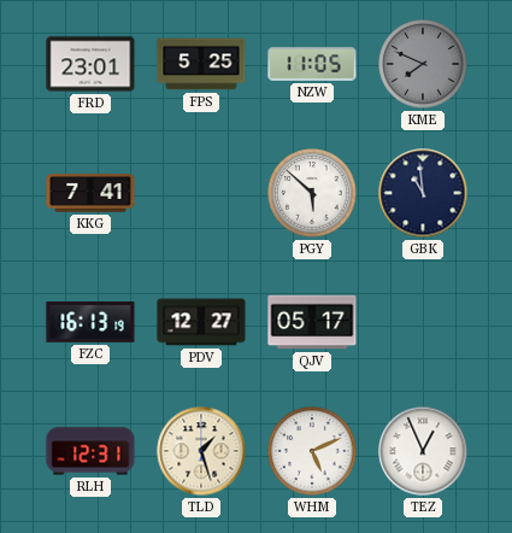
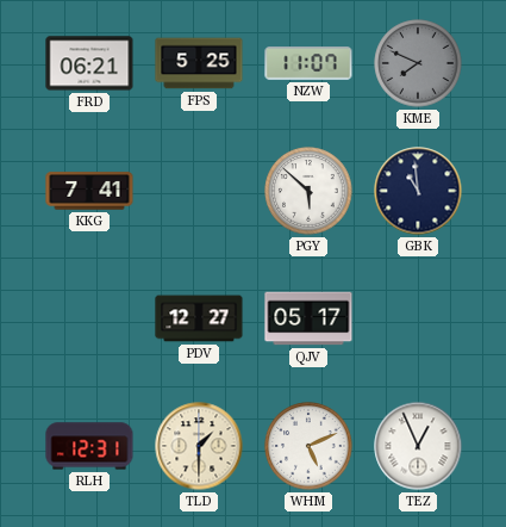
FRD: 23:01 -> 06:21
NZW: 11:05 -> 11:07
FZC: 16:13 -> none
TLD: 1:27 -> 1:30
